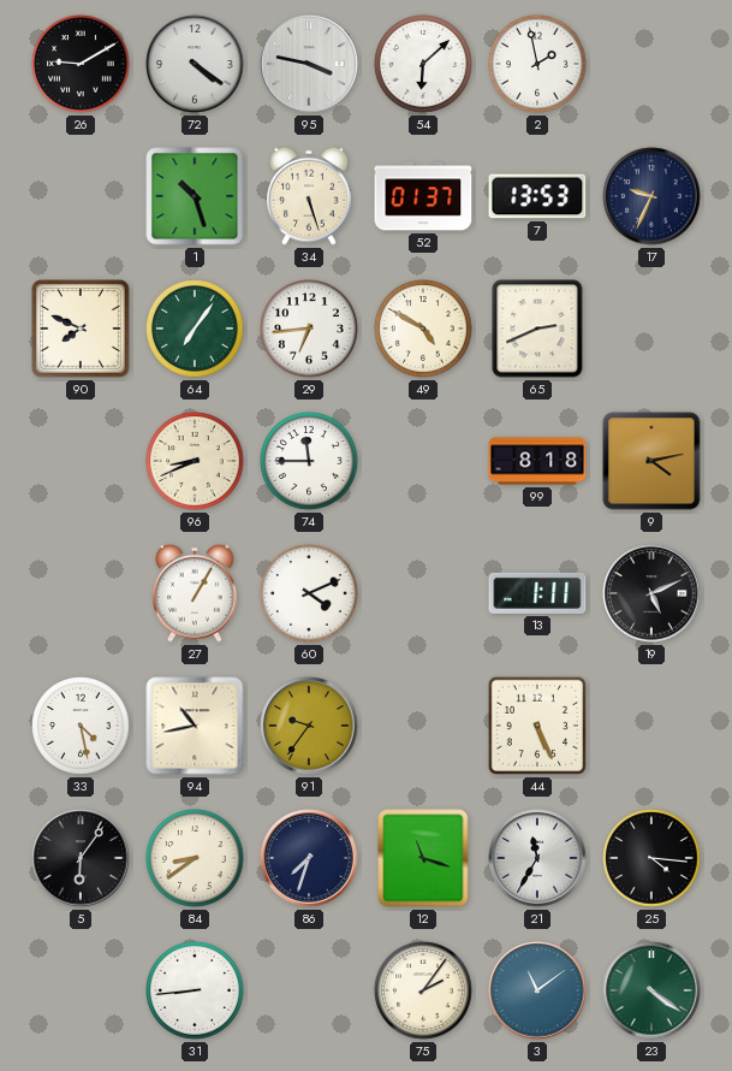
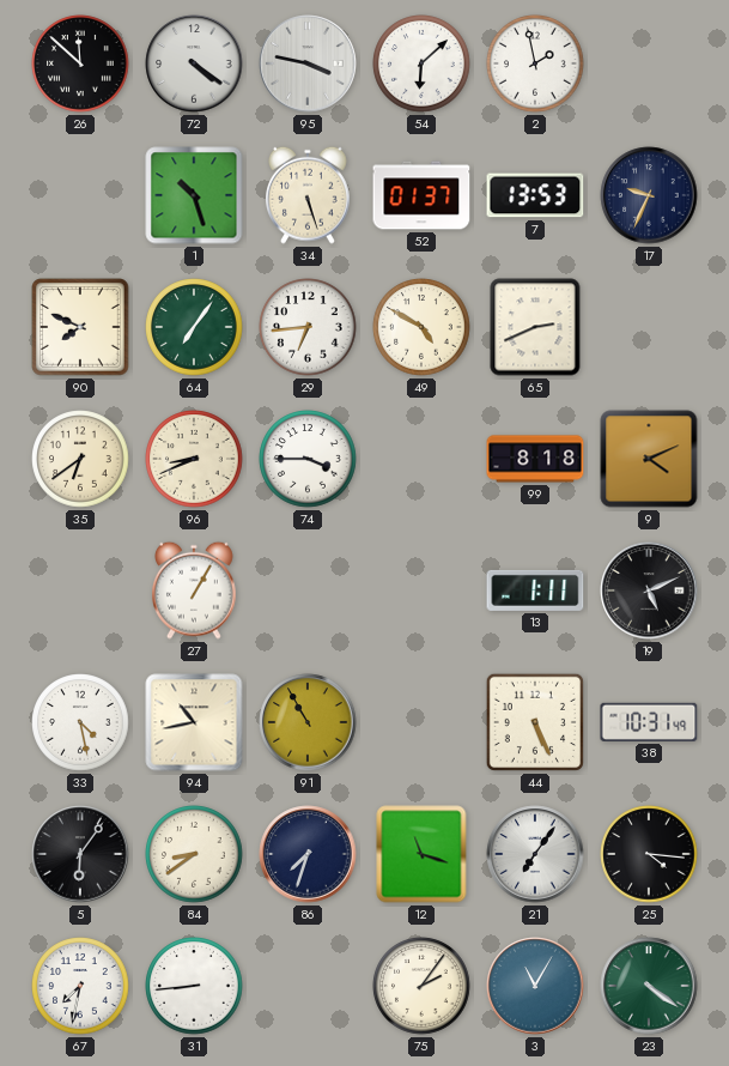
26: 9:10 -> 11:52
35: none -> 6:39
74: 11:45 -> 3:45
9: 4:13 -> 4:11
60: 4:11 -> none
91: 9:36 -> 10:55
38: none -> 10:31
21: 11:35 -> 7:06
67: none -> 7:32
3: 11:09 -> 11:05
